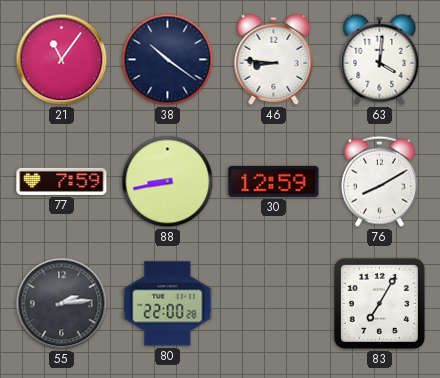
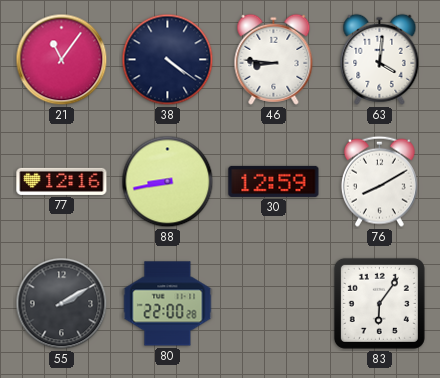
38: 10:21 -> 4:21
77: 7:59 -> 12:16
55: 2:14 -> 2:10
83: 7:05 -> 6:06
